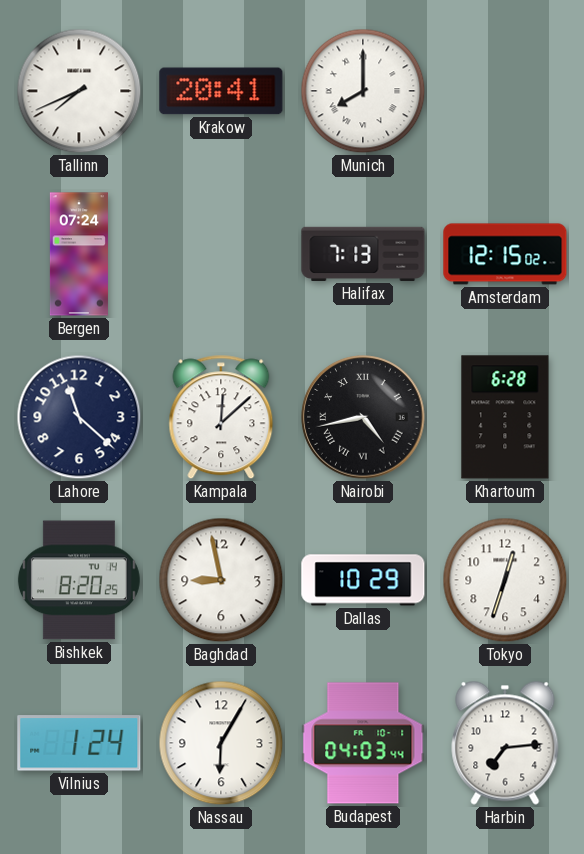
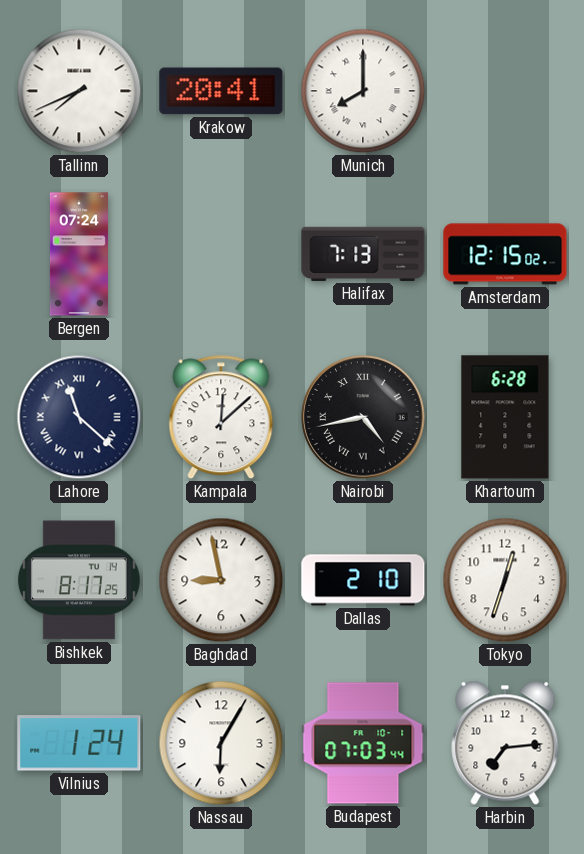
Lahore numerals: Arabic -> Roman
Bishkek: 8:20 -> 8:17
Dallas: 10:29 -> 2:10
Budapest: 04:03 -> 07:03
